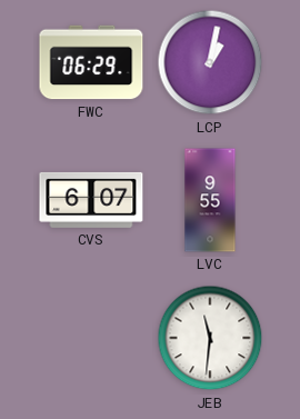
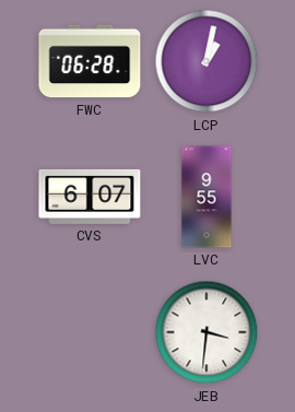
FWC: 06:29 -> 06:28
JEB: 11:31 -> 3:31
